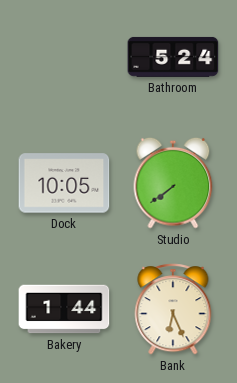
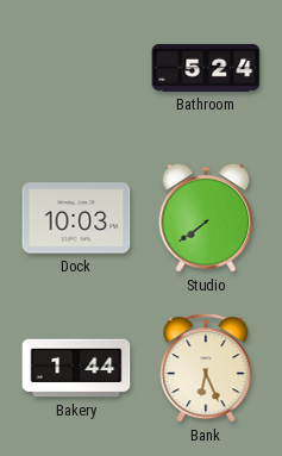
Dock: 10:05 -> 10:03
